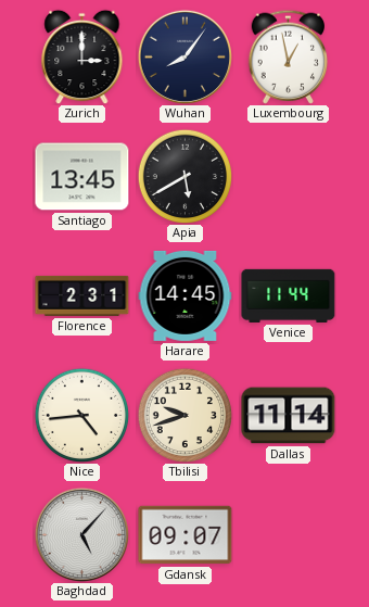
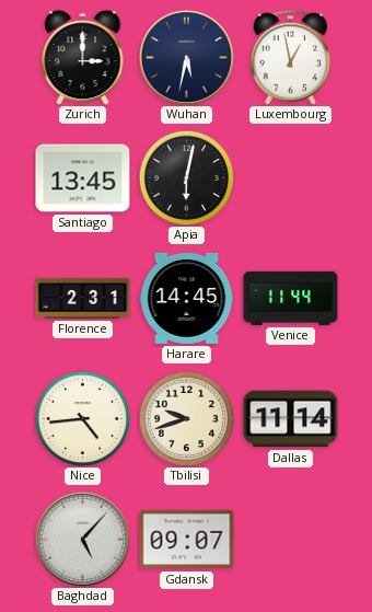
Wuhan: 8:06 -> 5:32
Apia: 5:40 -> 6:02
